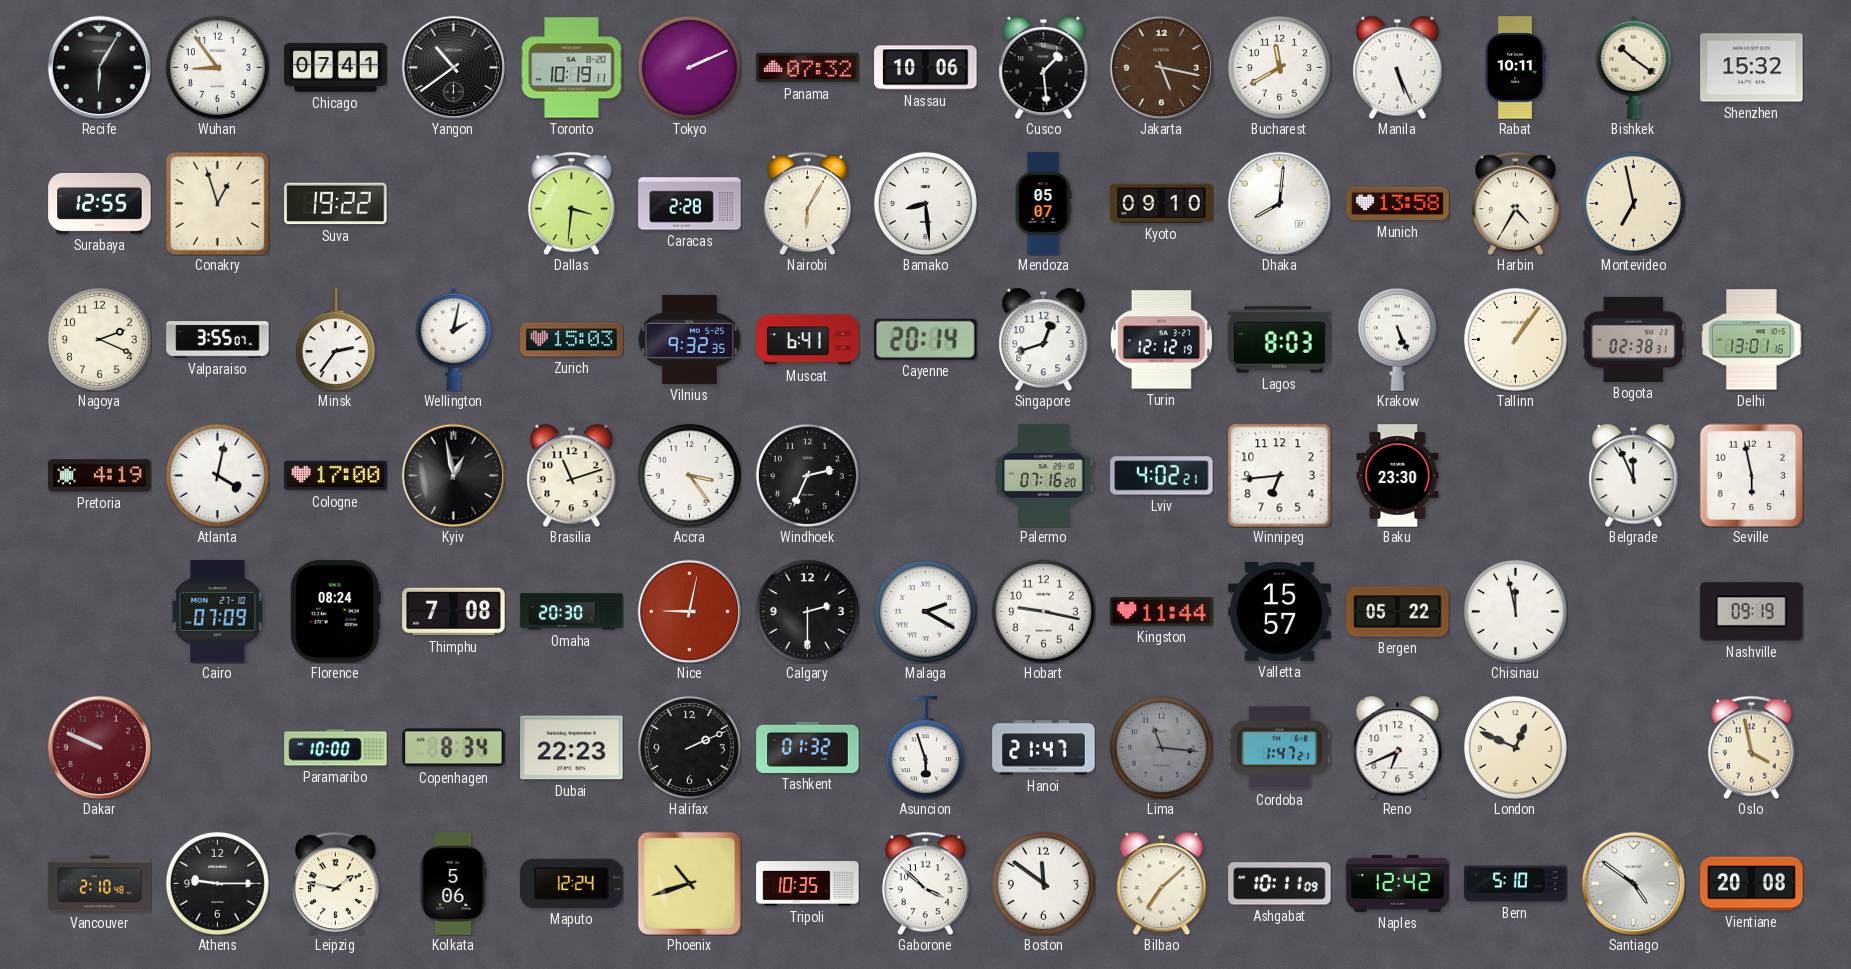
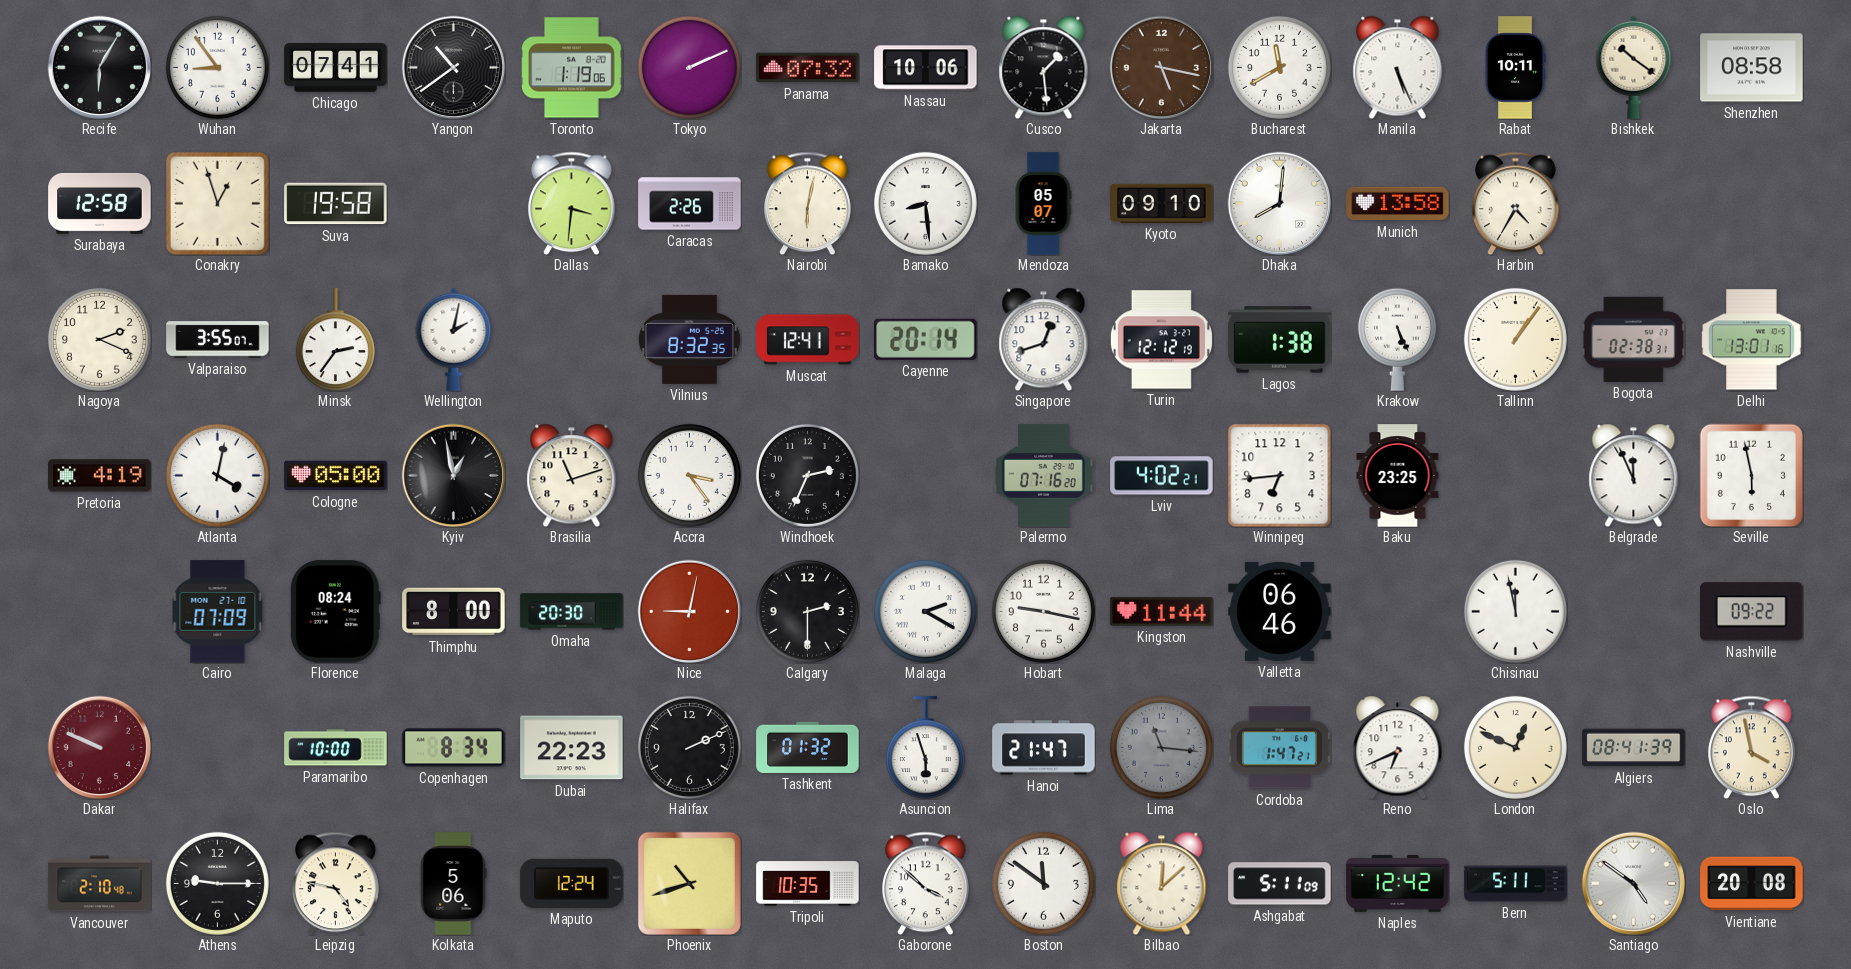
Toronto: 10:19 -> 1:19
Shenzhen: 15:32 -> 08:58
Surabaya: 12:55 -> 12:58
Suva: 19:22 -> 19:58
Caracas: 2:28 -> 2:26
Nairobi: 6:05 -> 6:02
Montevideo: 6:58 -> none
Zurich: 15:03 -> none
Vilnius: 9:32 -> 8:32
Muscat: 6:41 -> 12:41
Lagos: 8:03 -> 1:38
Cologne: 17:00 -> 05:00
Baku: 23:30 -> 23:25
Thimphu: 7:08 -> 8:00
Valletta: 15:57 -> 06:46
Bergen: 05:22 -> none
Nashville: 09:19 -> 09:22
Algiers: none -> 08:41
Leipzig: 1:47 -> 4:47
Bilbao: 7:08 -> 12:08
Ashgabat: 10:11 -> 5:11
Bern: 5:10 -> 5:11
